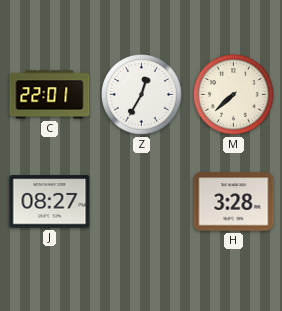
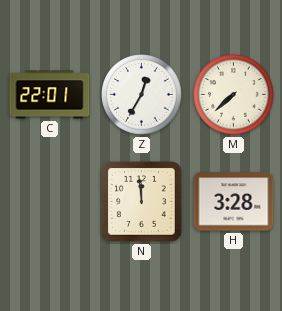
J: 08:27 -> none
N: none -> 11:59
